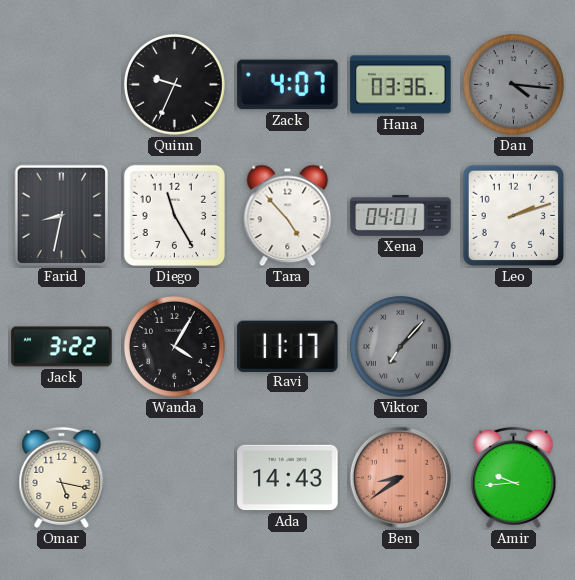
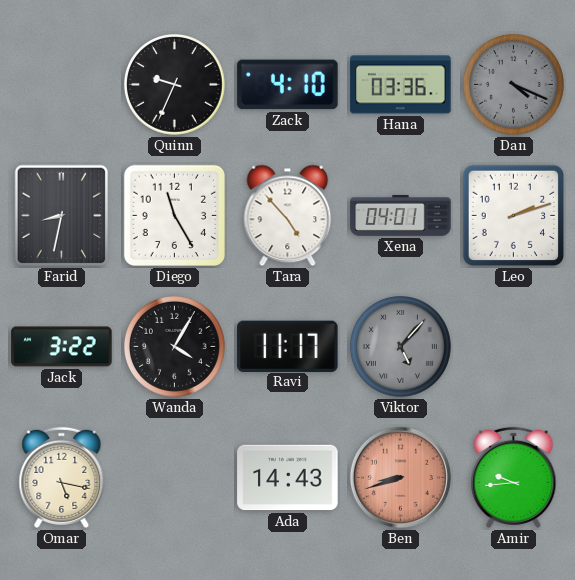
Zack: 4:07 -> 4:10
Dan: 4:16 -> 4:19
Viktor: 7:07 -> 5:07
Ben: 8:39 -> 8:42
